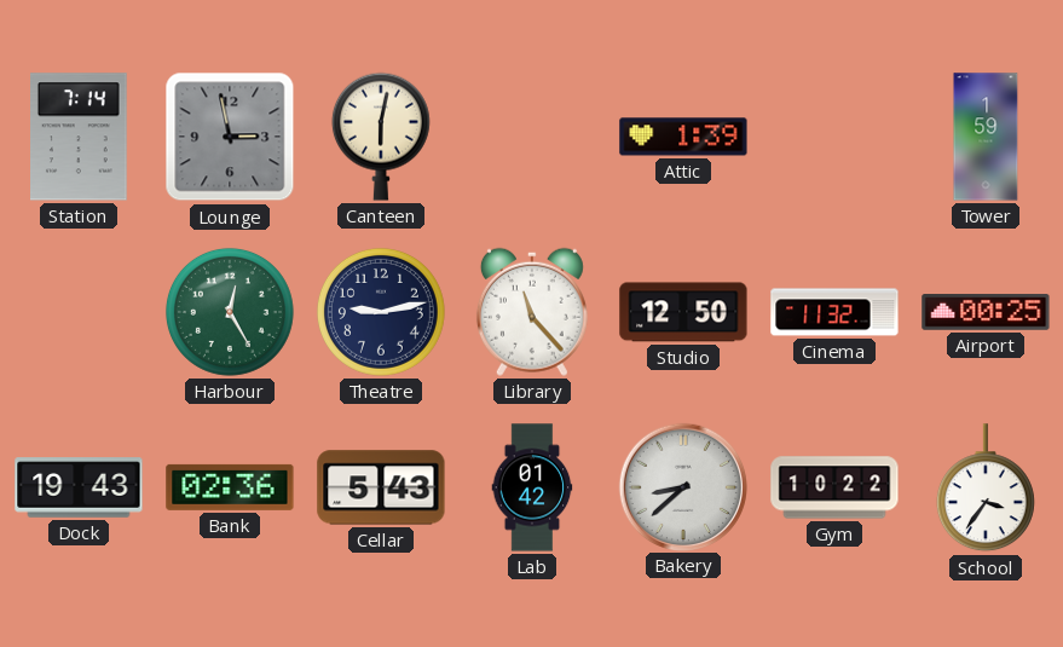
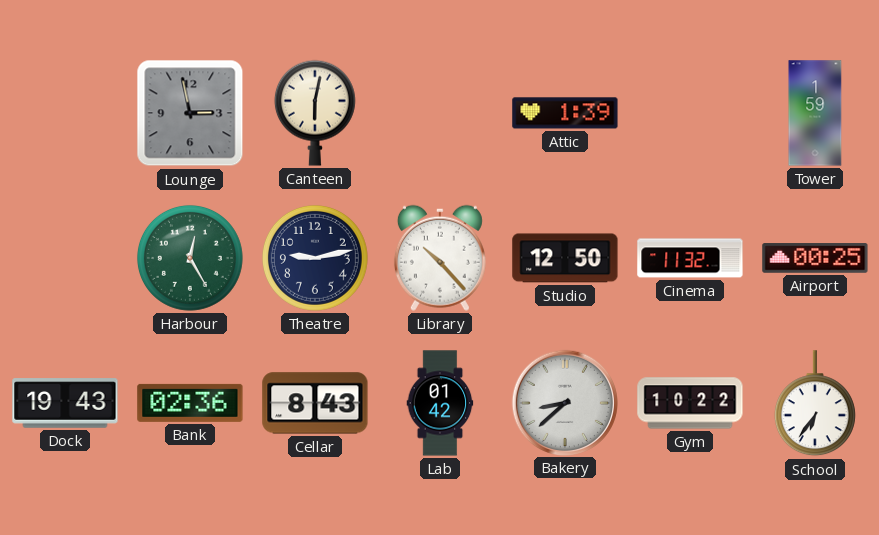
Station: 7:14 -> none
Library: 11:23 -> 10:23
Cellar: 5:43 -> 8:43
School: 3:36 -> 6:36
